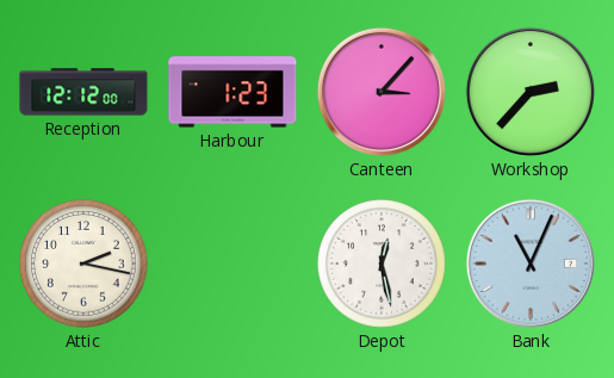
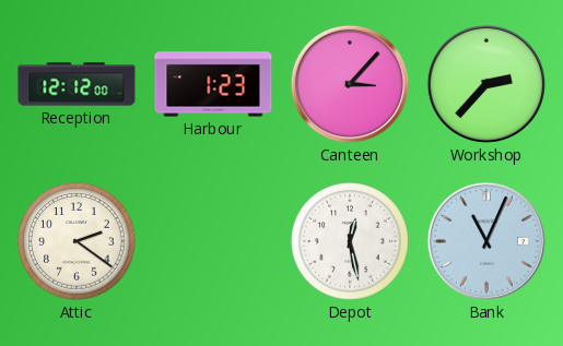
Attic: 2:17 -> 2:21
